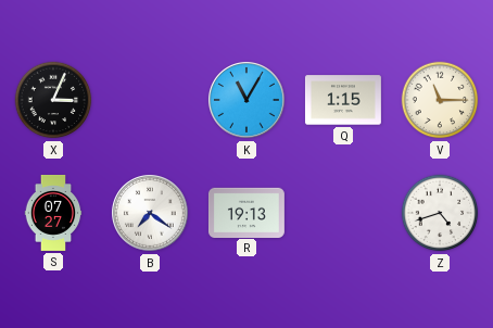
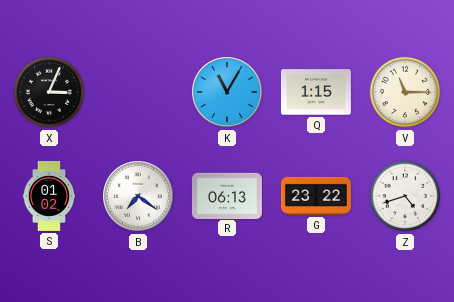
S: 07:27 -> 01:02
R: 19:13 -> 06:13
G: none -> 23:22
